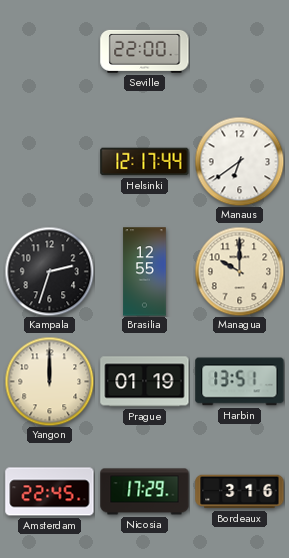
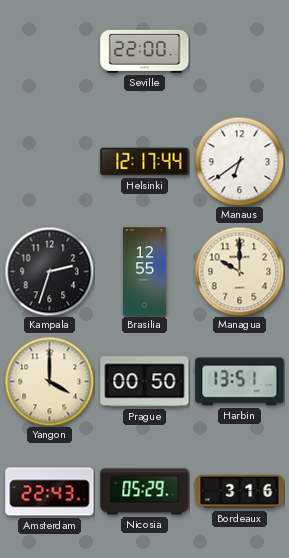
Yangon: 12:00 -> 4:00
Prague: 01:19 -> 00:50
Amsterdam: 22:45 -> 22:43
Nicosia: 17:29 -> 05:29
